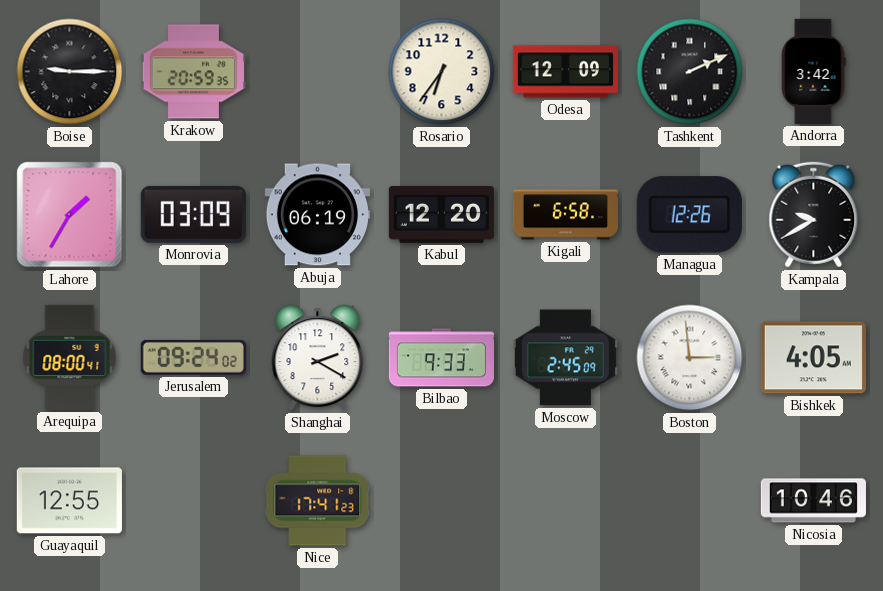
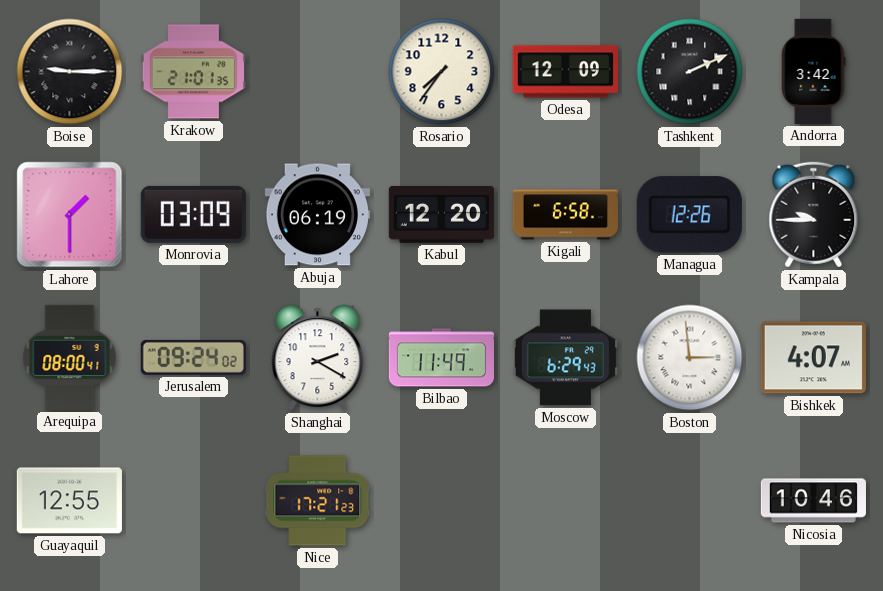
Krakow: 20:59 -> 21:01
Rosario: 6:36 -> 7:36
Lahore: 1:35 -> 1:30
Kampala: 9:40 -> 9:45
Bilbao: 9:33 -> 11:49
Moscow: 2:45 -> 6:29
Bishkek: 4:05 -> 4:07
Nice: 17:41 -> 17:21
